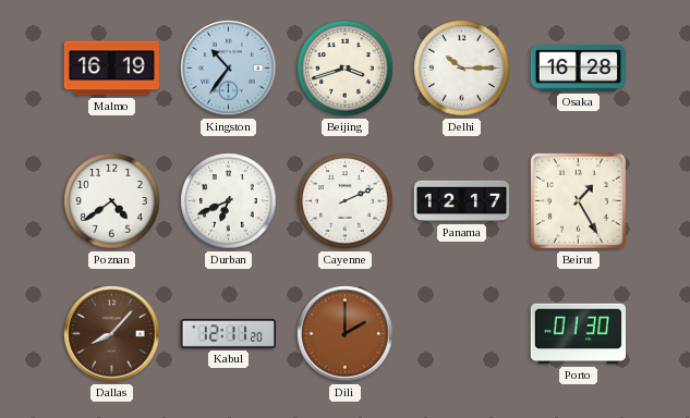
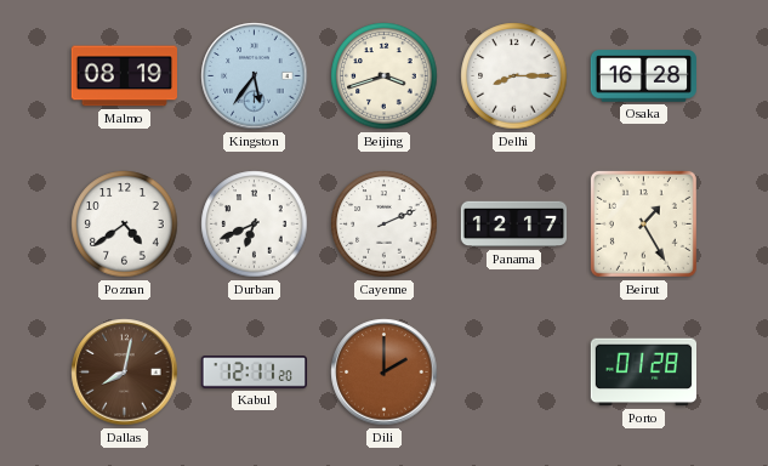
Malmo: 16:19 -> 08:19
Kingston: 10:36 -> 5:36
Delhi: 10:15 -> 8:15
Dallas: 8:07 -> 8:02
Porto: 01:30 -> 01:28
